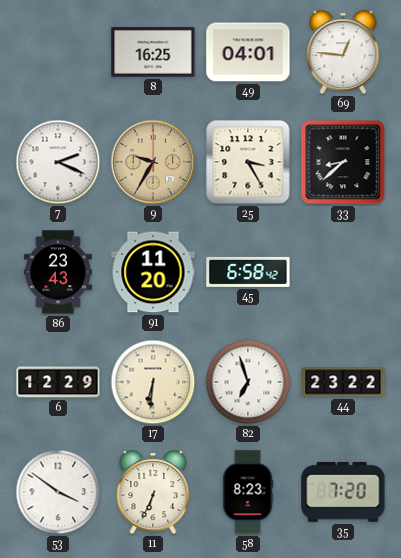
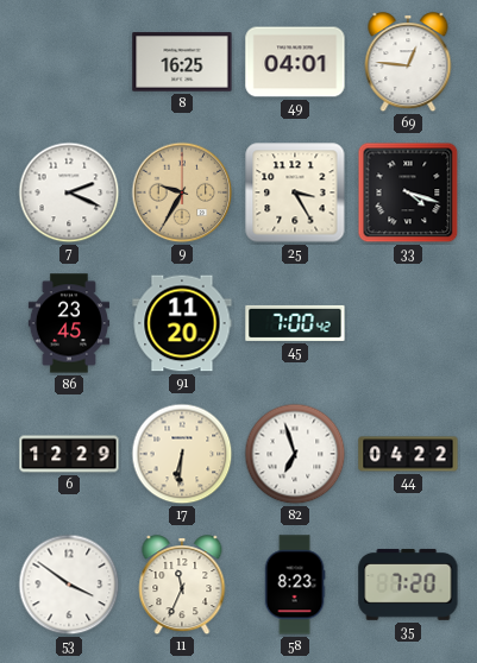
33: 8:38 -> 4:18
86: 23:43 -> 23:45
45: 6:58 -> 7:00
44: 23:22 -> 04:22
11: 6:34 -> 11:34
